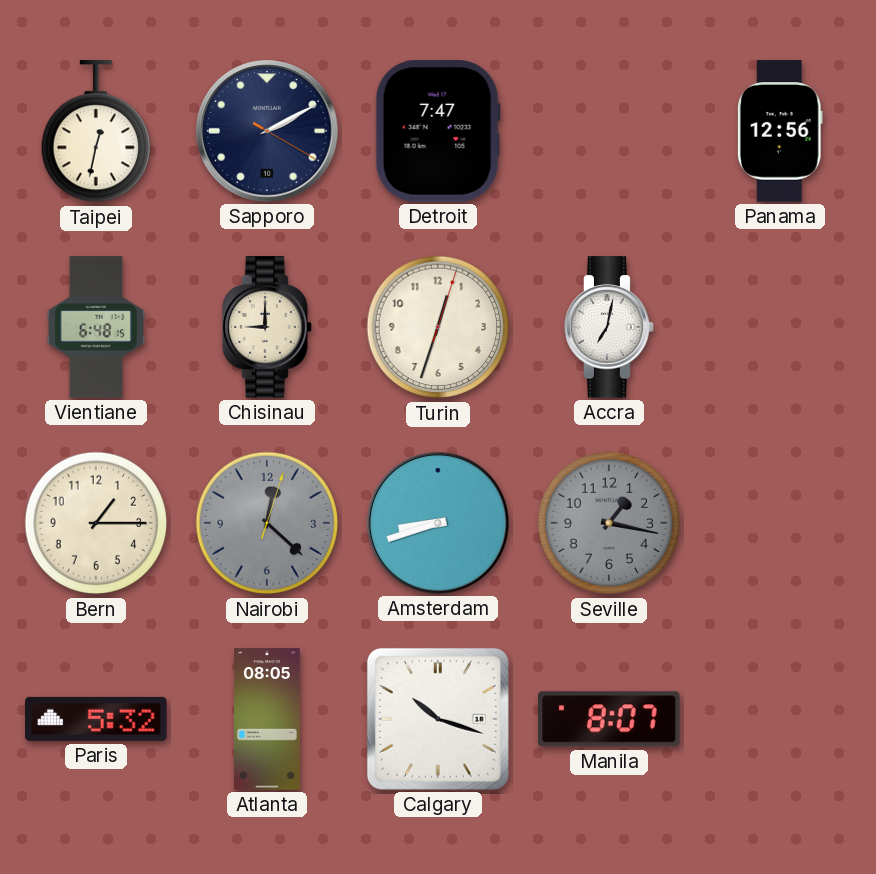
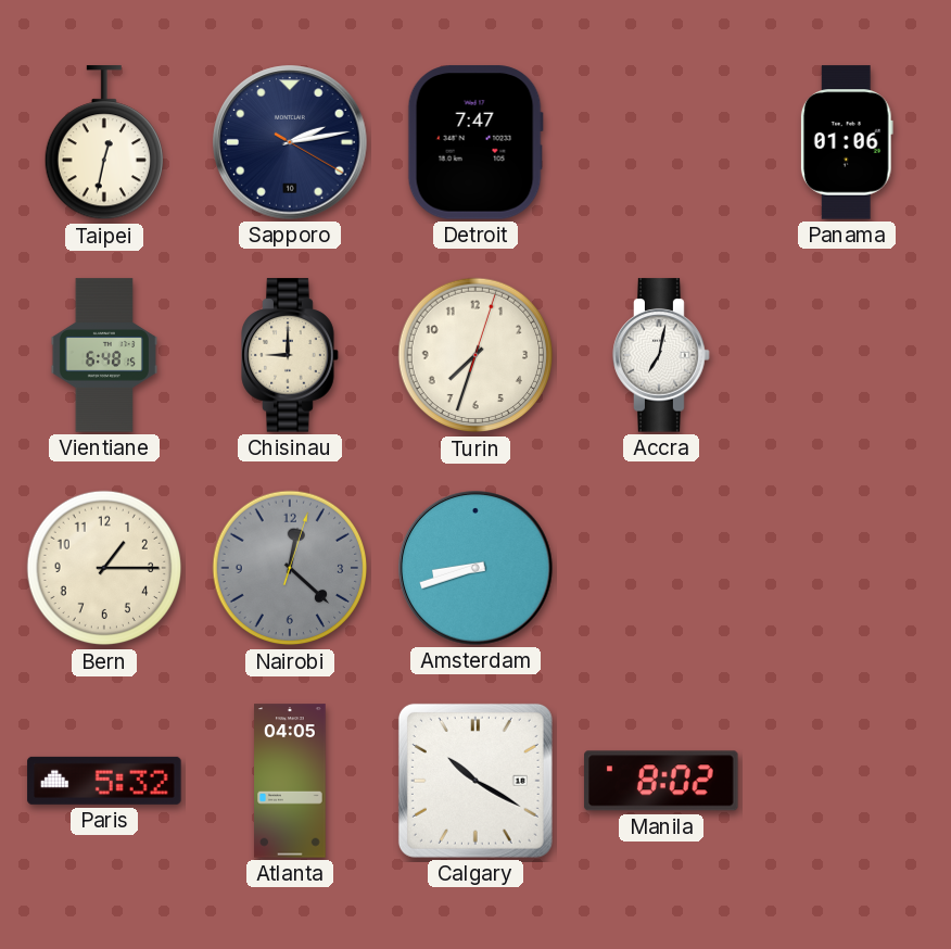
Sapporo: 2:10 -> 2:13
Panama: 12:56 -> 01:06
Turin: 12:33 -> 7:33
Seville: 1:17 -> none
Atlanta: 08:05 -> 04:05
Calgary: 10:18 -> 10:20
Manila: 8:07 -> 8:02
